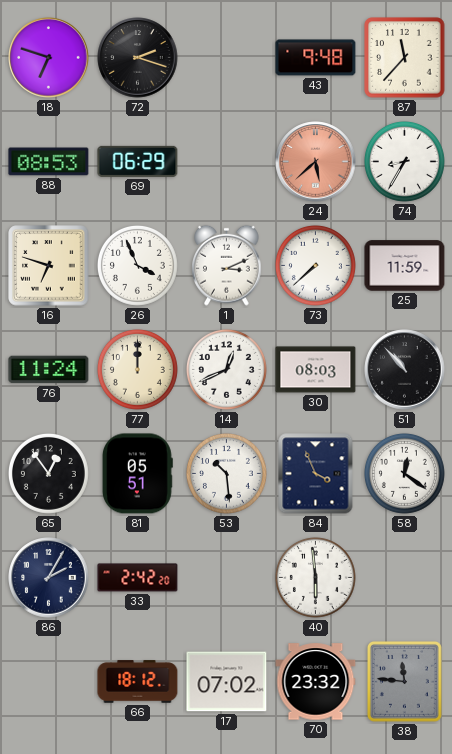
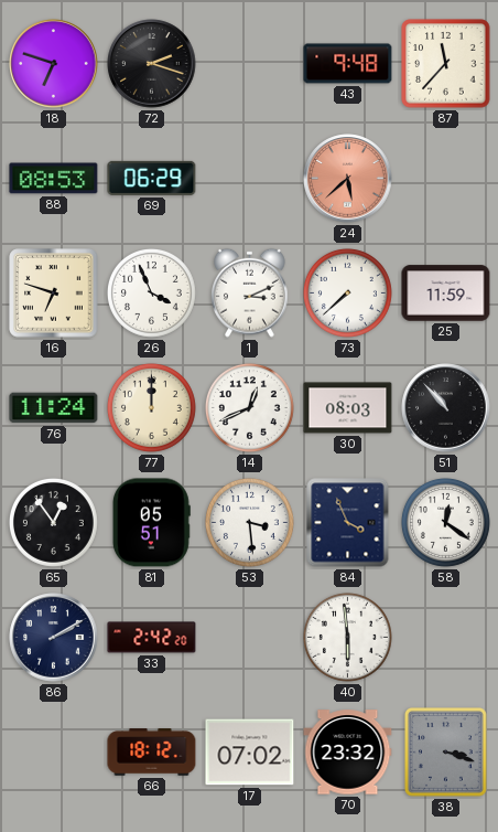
74: 8:35 -> none
53: 10:29 -> 3:29
86: 2:05 -> 2:10
38: 11:46 -> 3:18
